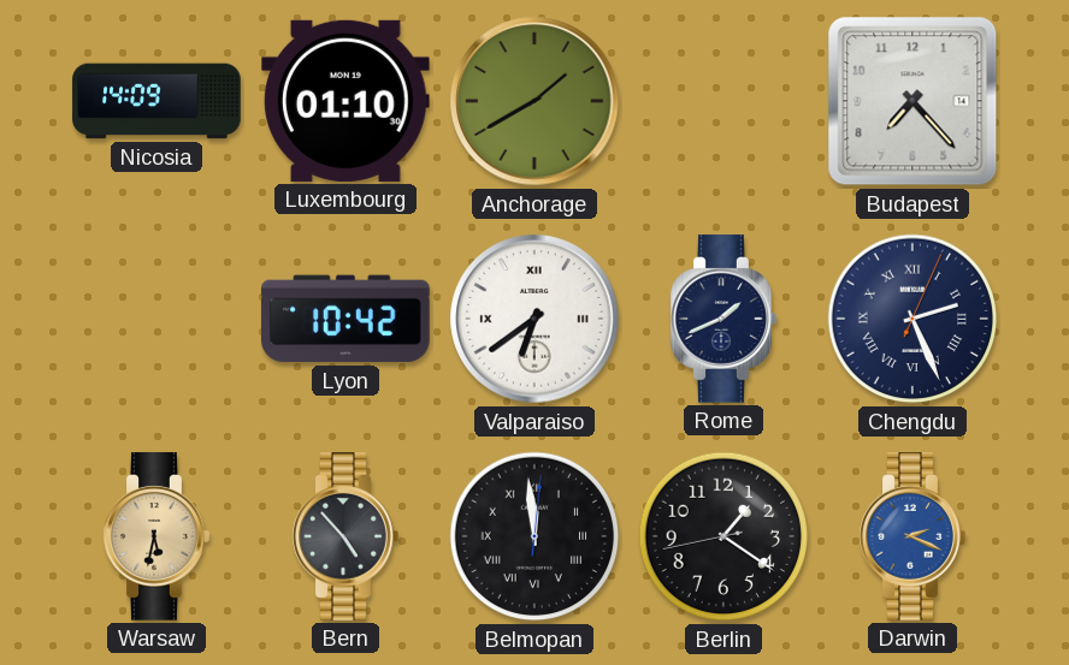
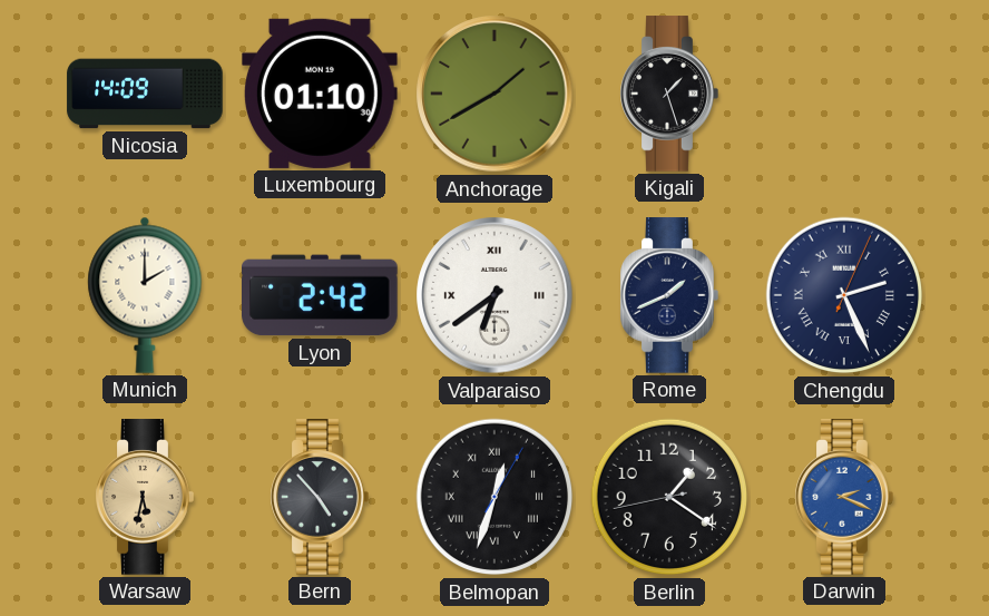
Kigali: none -> 1:27
Budapest: 7:23 -> none
Munich: none -> 2:00
Lyon: 10:42 -> 2:42
Belmopan: 11:59 -> 12:33
